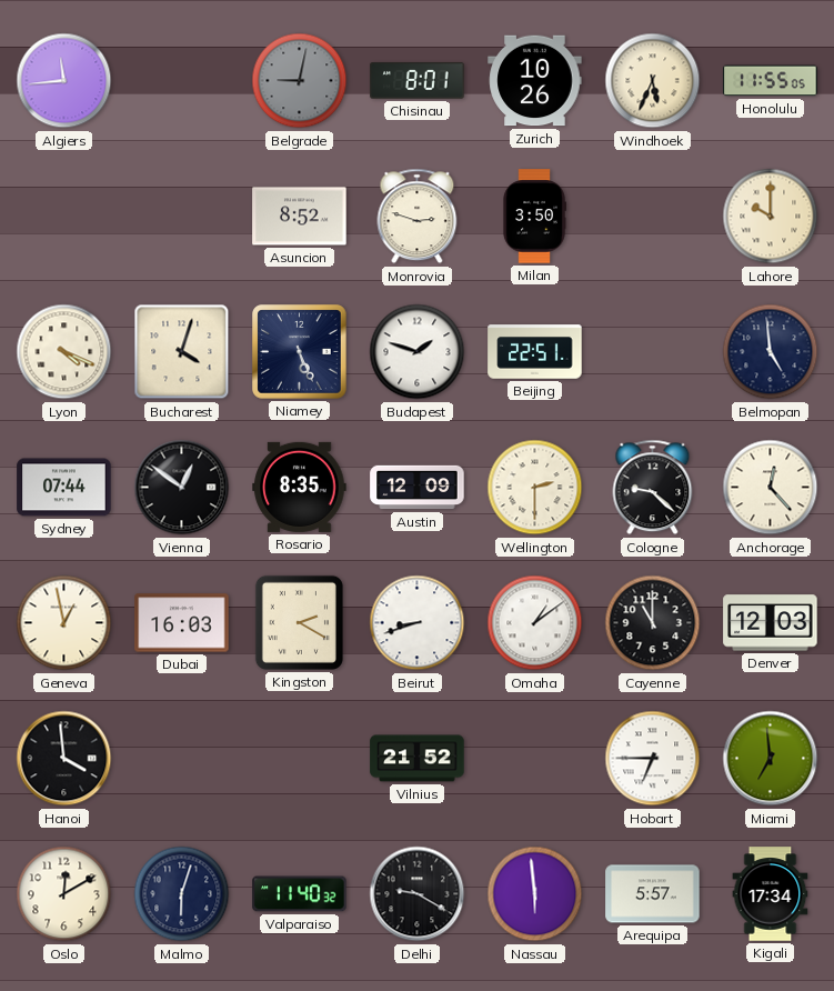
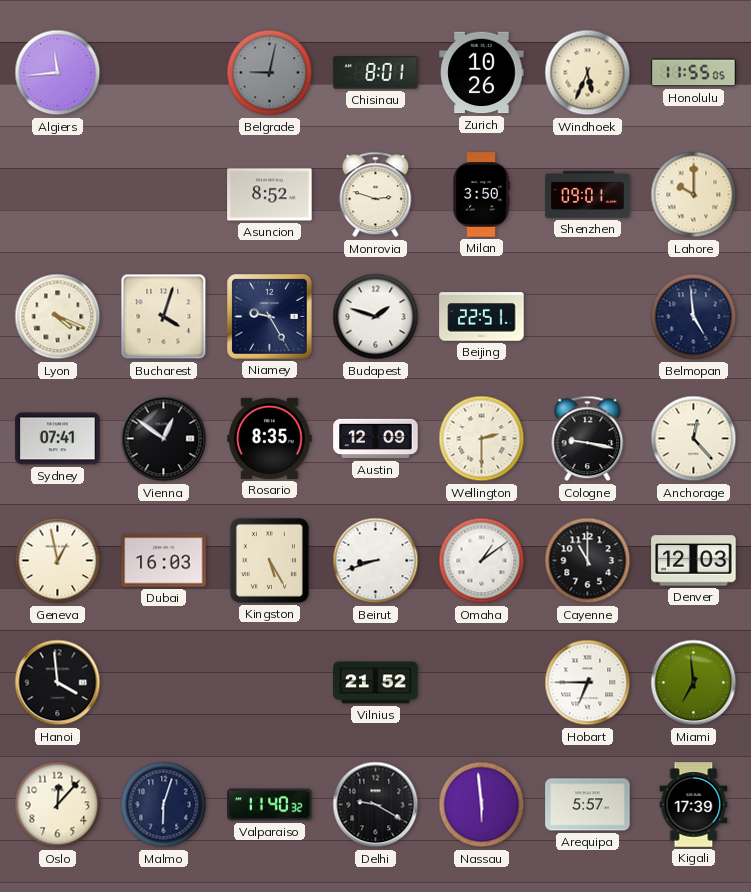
Shenzhen: none -> 09:01
Niamey: 5:26 -> 9:25
Sydney: 07:44 -> 07:41
Cologne: 9:22 -> 9:17
Kingston: 2:20 -> 5:25
Oslo: 12:10 -> 12:07
Kigali: 17:34 -> 17:39
